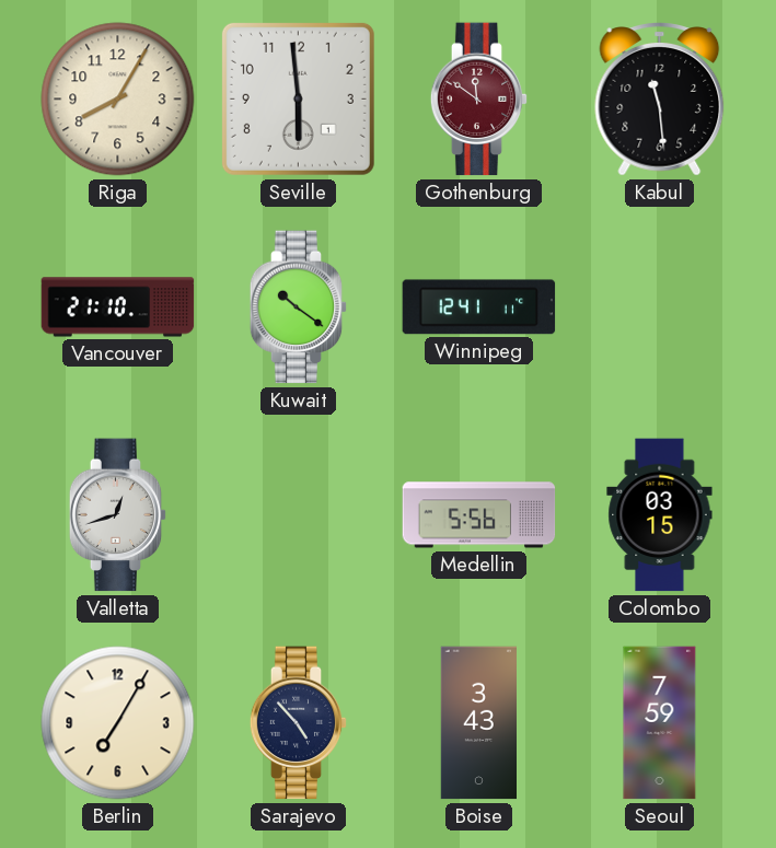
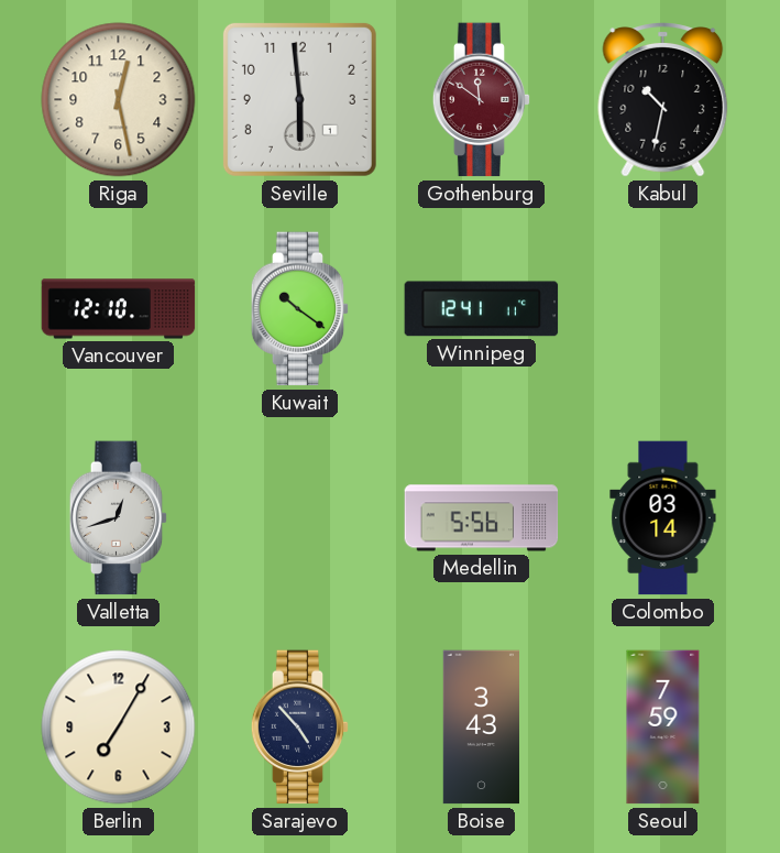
Riga: 8:05 -> 12:28
Kabul: 11:29 -> 10:32
Vancouver: 21:10 -> 12:10
Colombo: 03:15 -> 03:14
